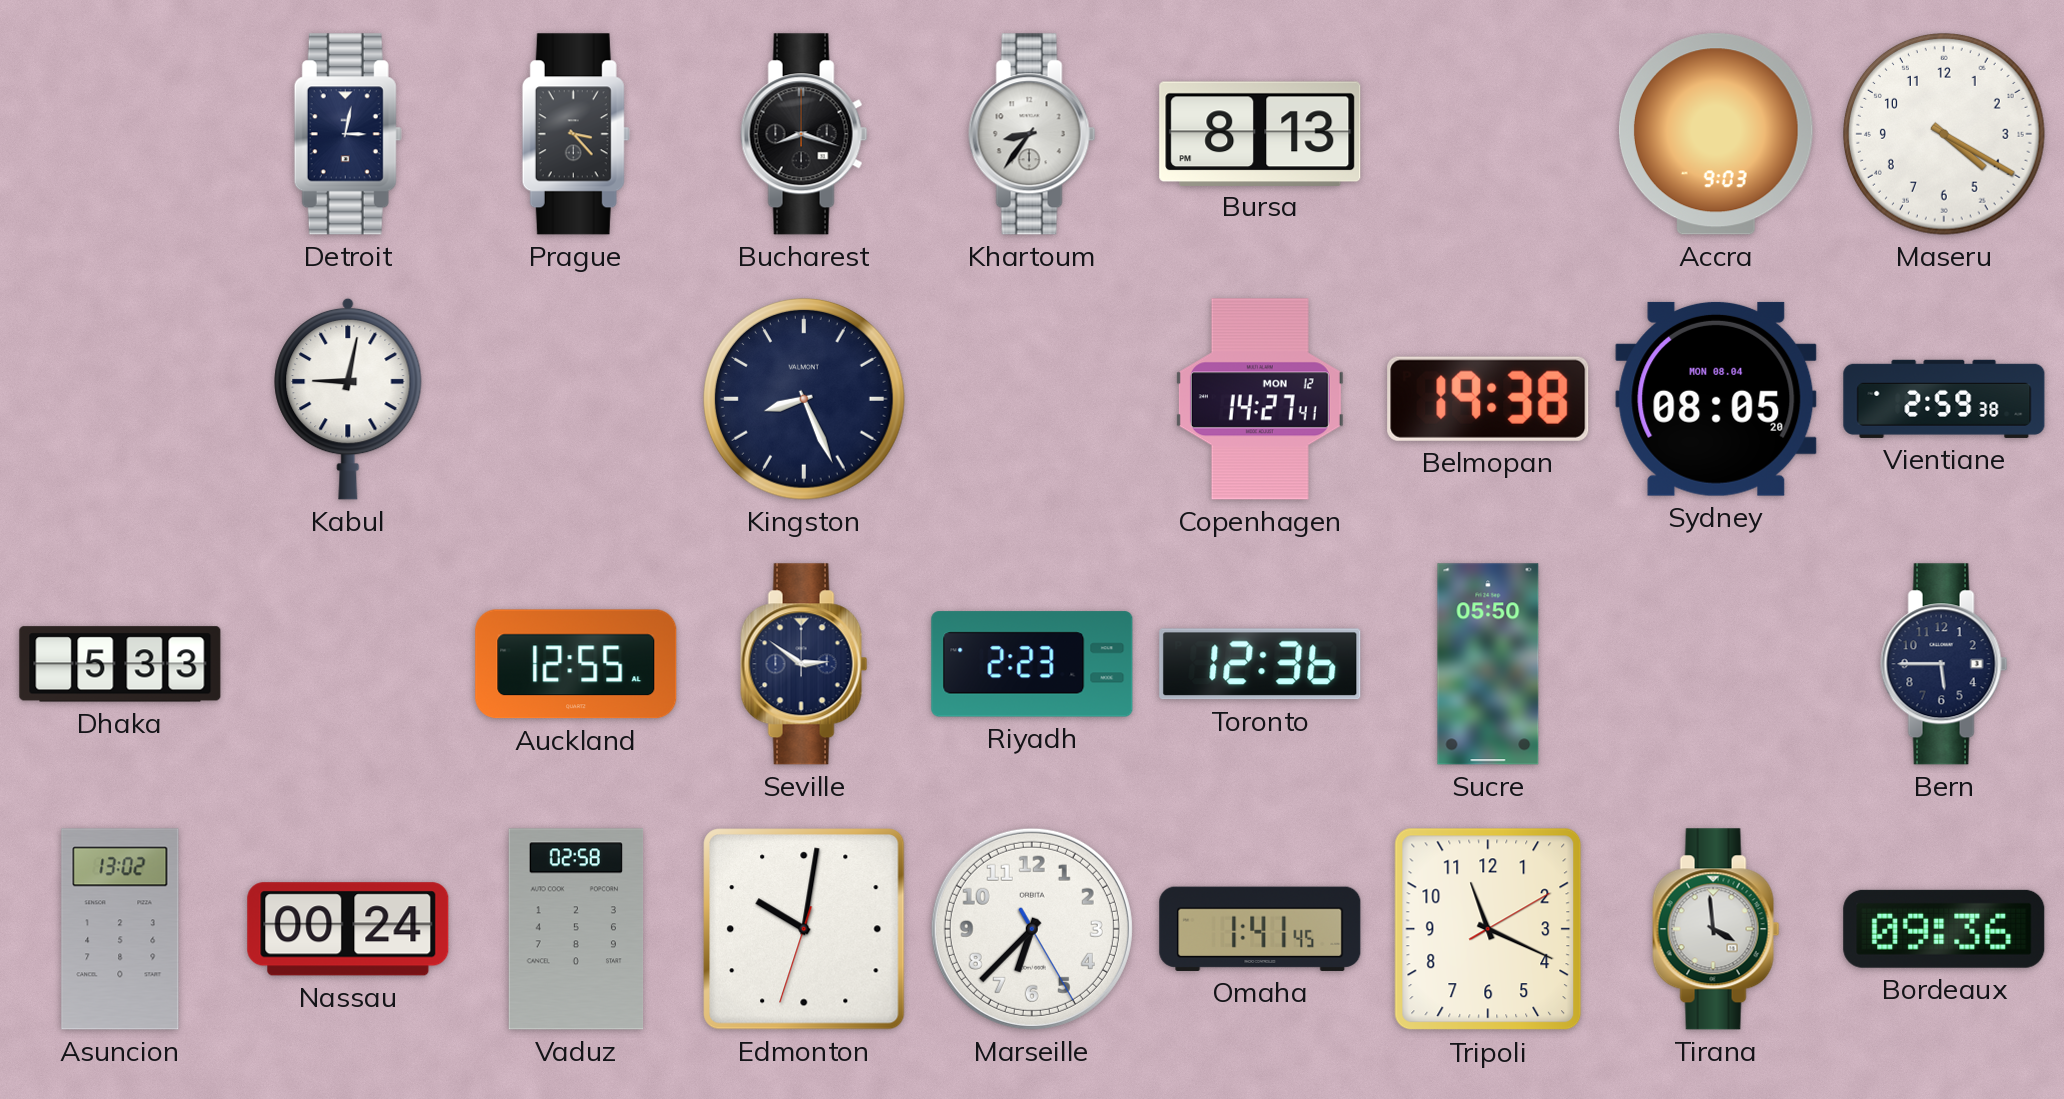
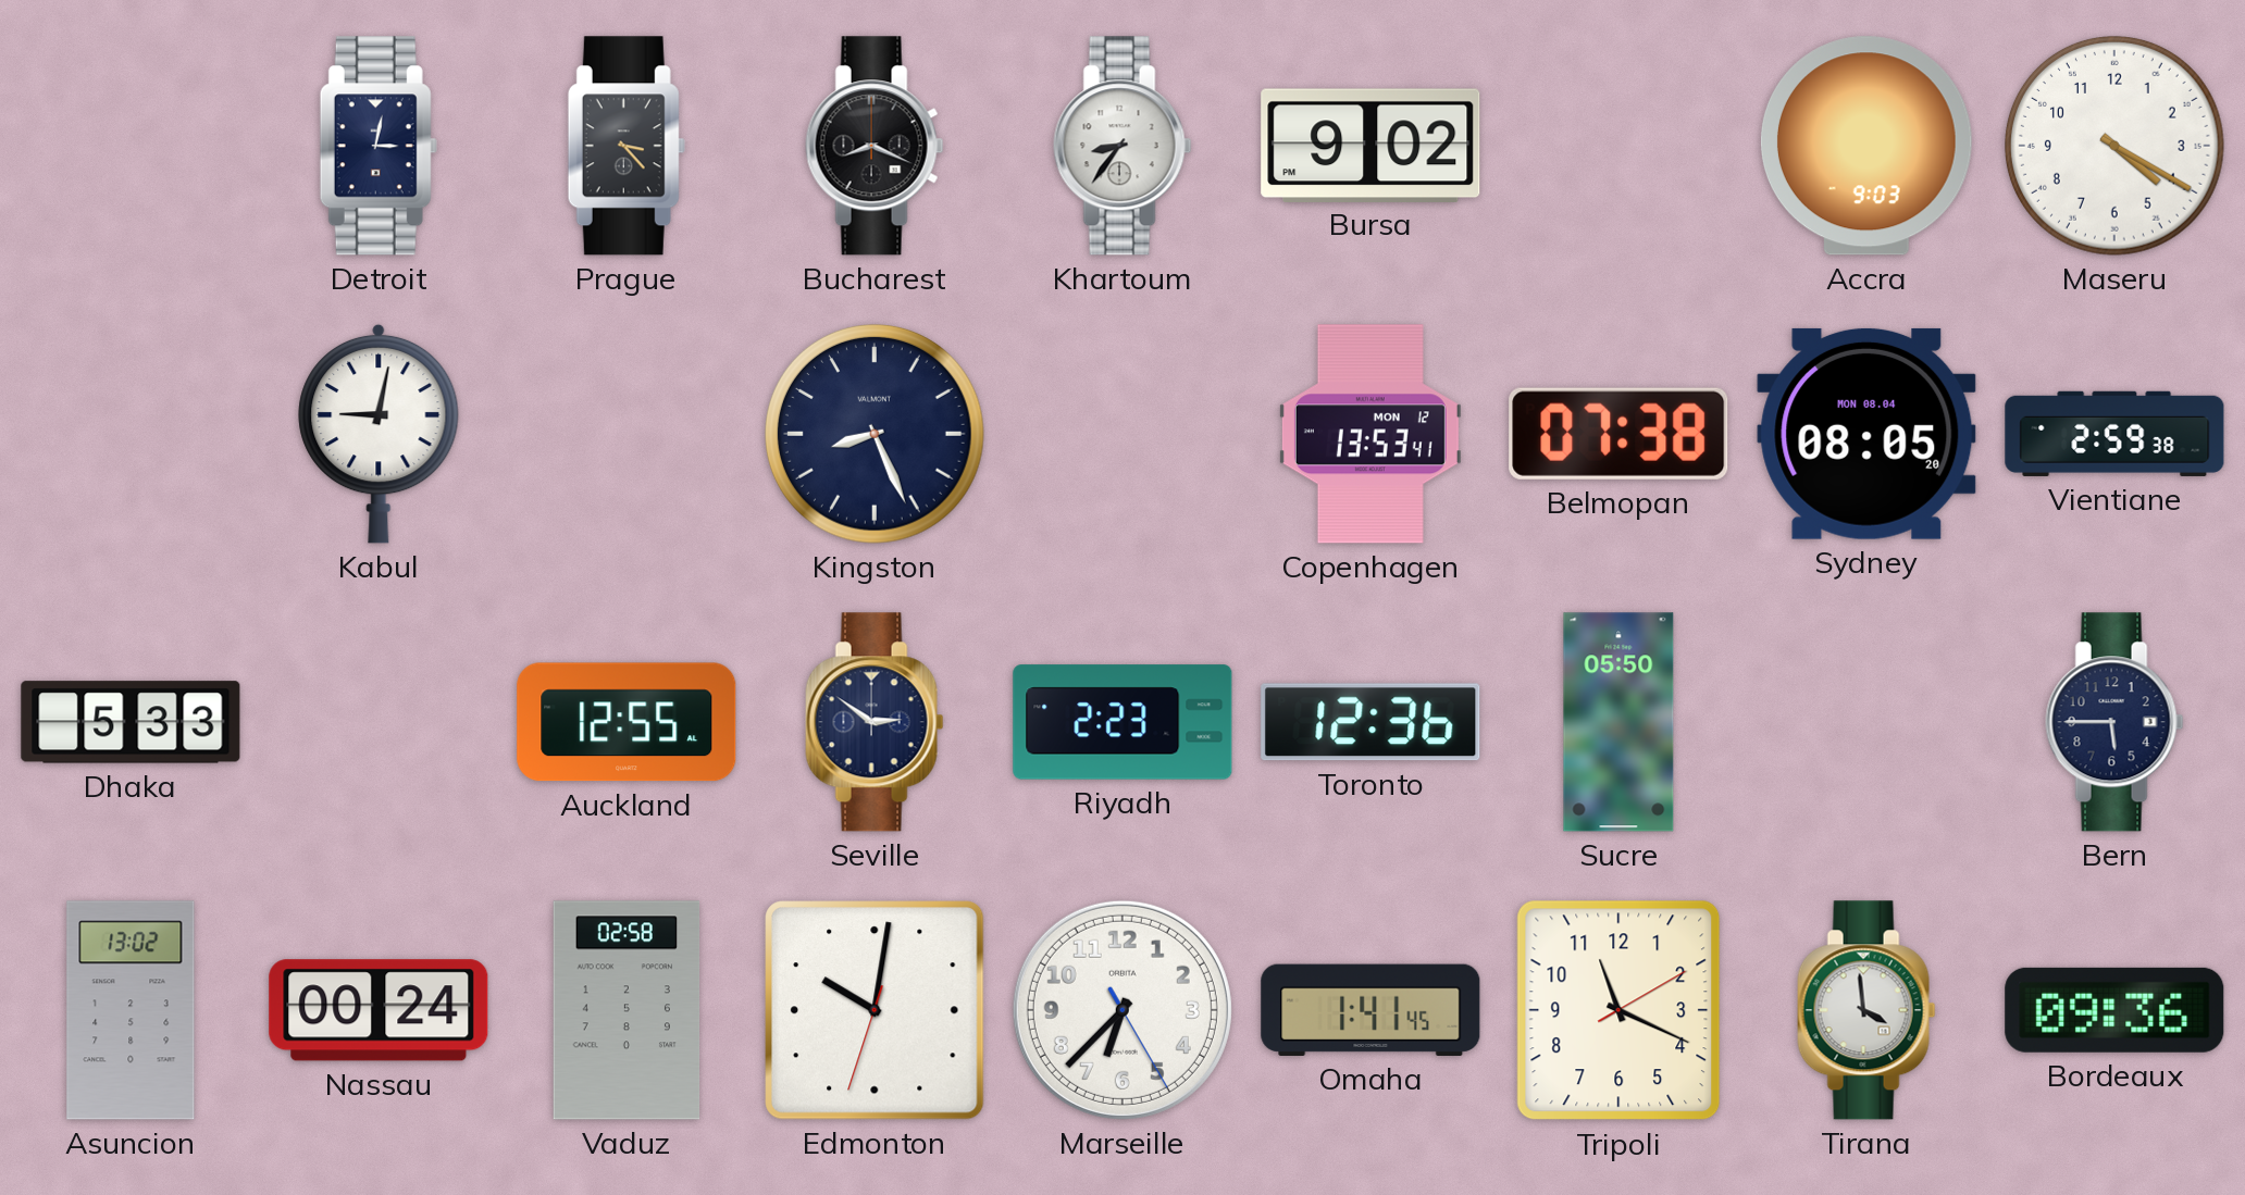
Bucharest: 8:18 -> 8:19
Bursa: 8:13 -> 9:02
Copenhagen: 14:27 -> 13:53
Belmopan: 19:38 -> 07:38
